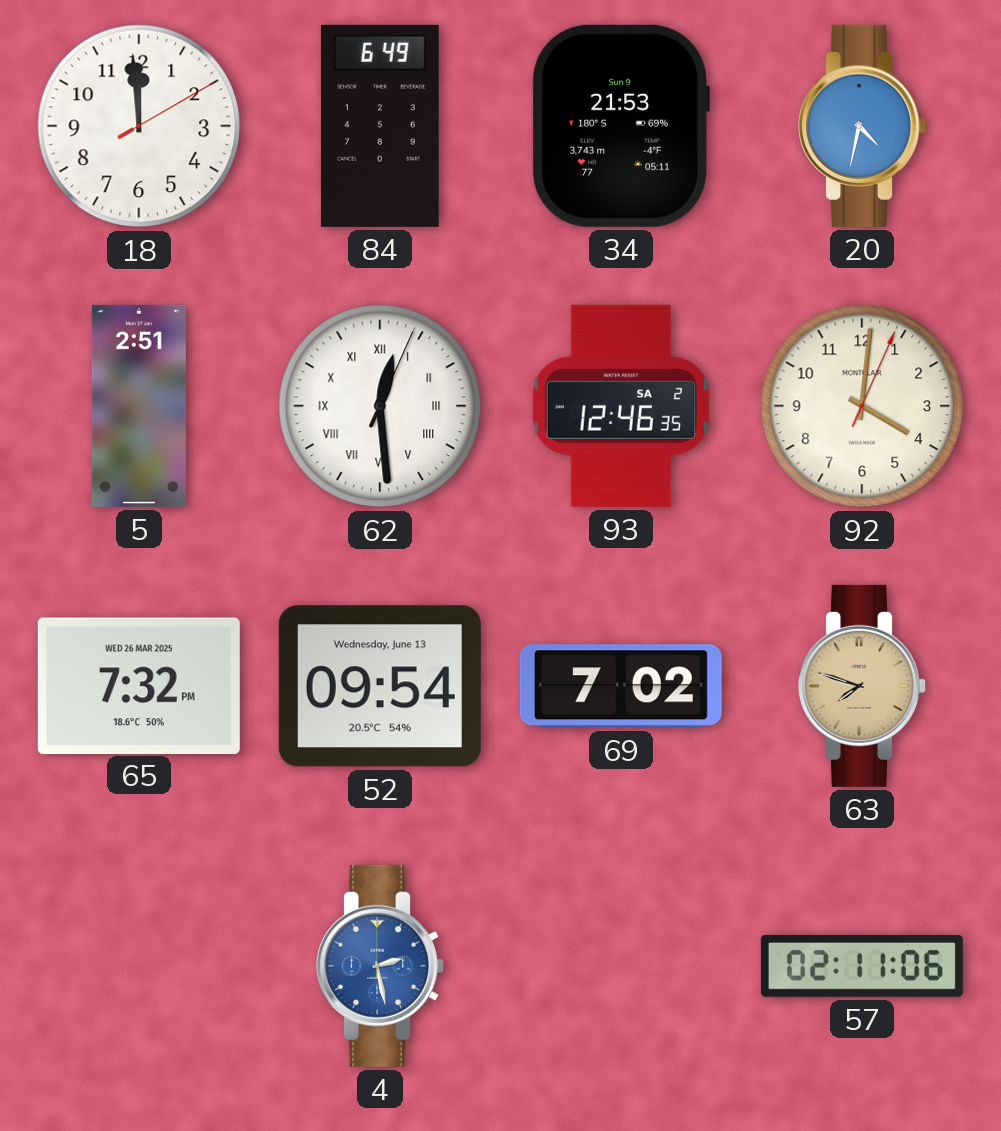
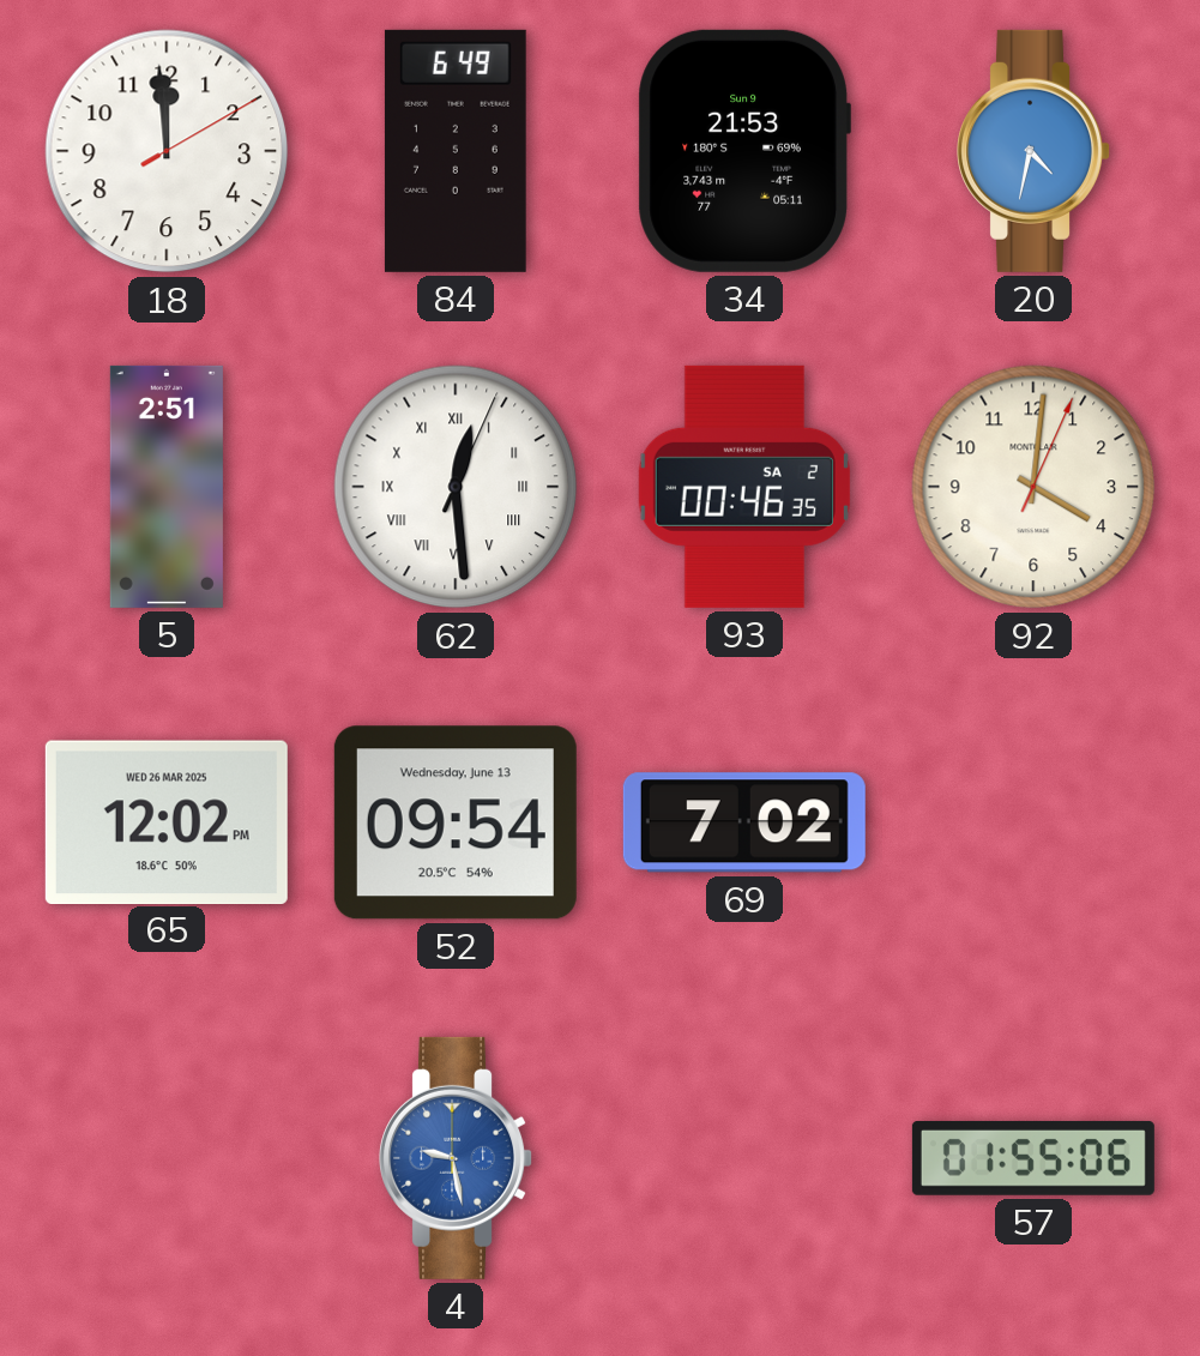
93: 12:46 -> 00:46
65: 7:32 -> 12:02
63: 7:48 -> none
4: 2:28 -> 9:28
57: 02:11 -> 01:55
